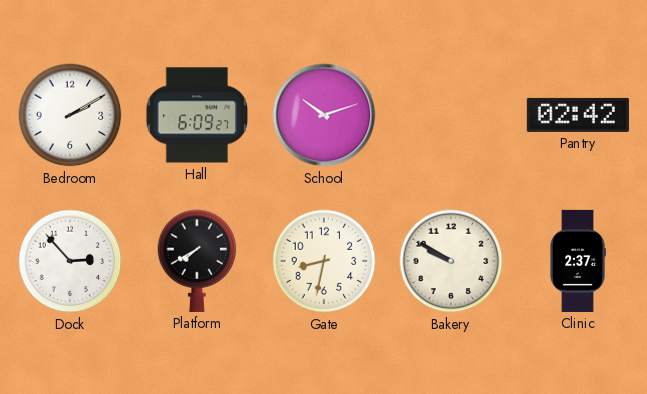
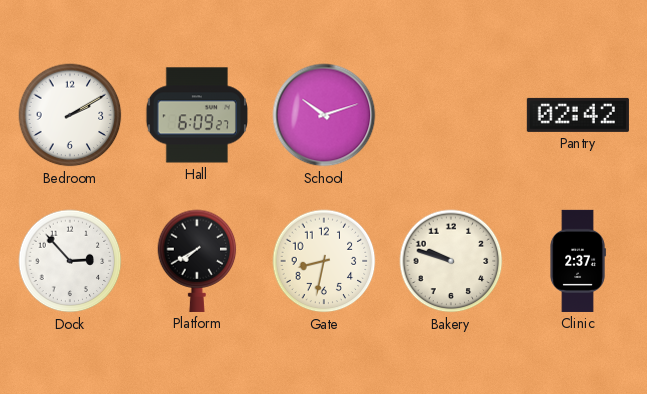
Bakery: 9:50 -> 9:48
